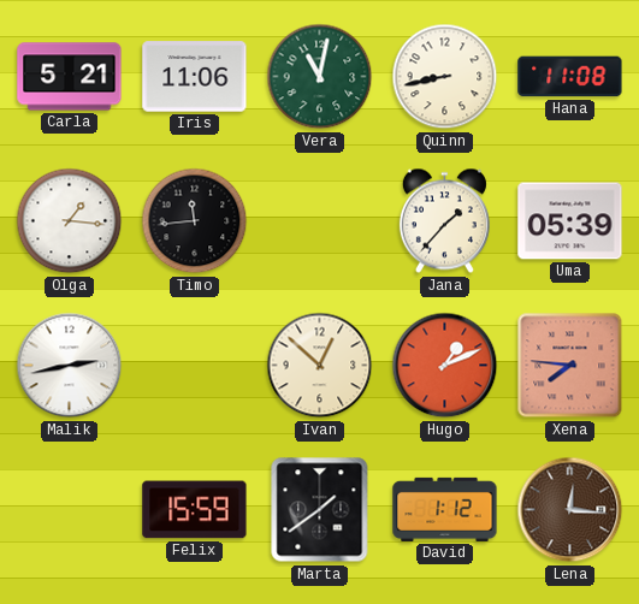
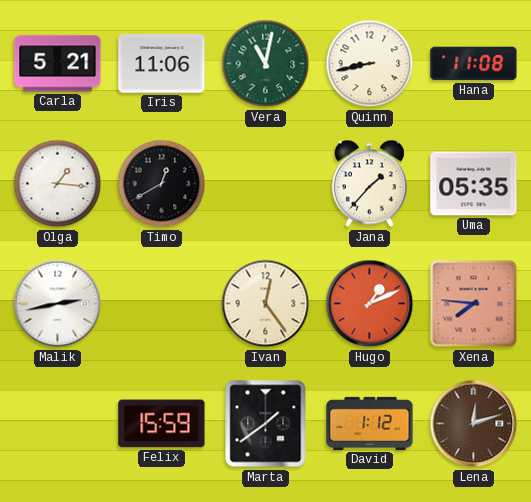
Timo: 11:44 -> 12:40
Uma: 05:39 -> 05:35
Ivan: 12:52 -> 12:24
Lena: 12:16 -> 12:12
